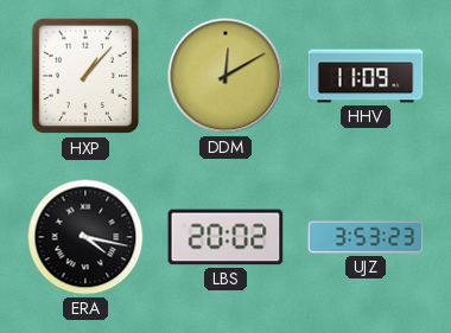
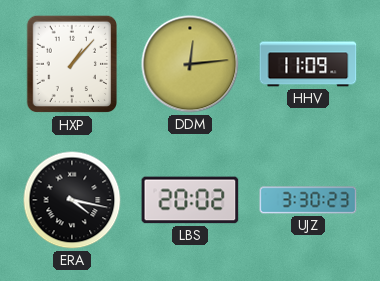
DDM: 12:10 -> 12:14
UJZ: 3:53 -> 3:30
